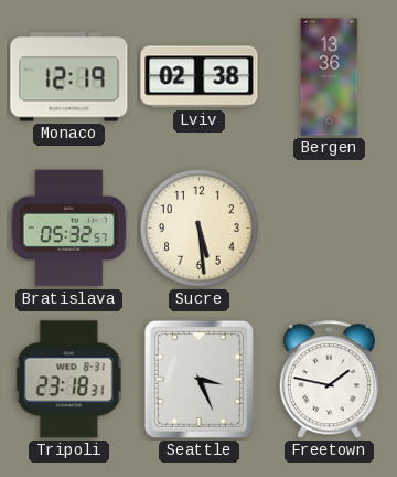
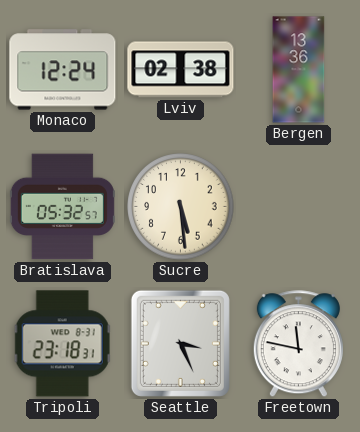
Monaco: 12:19 -> 12:24
Freetown: 1:47 -> 11:47
